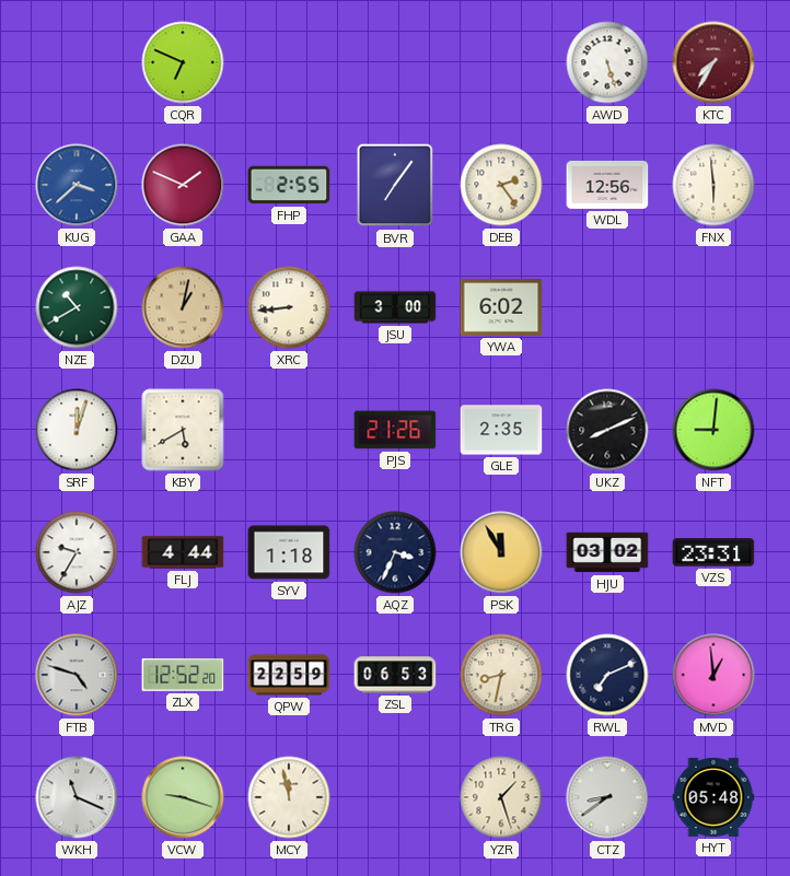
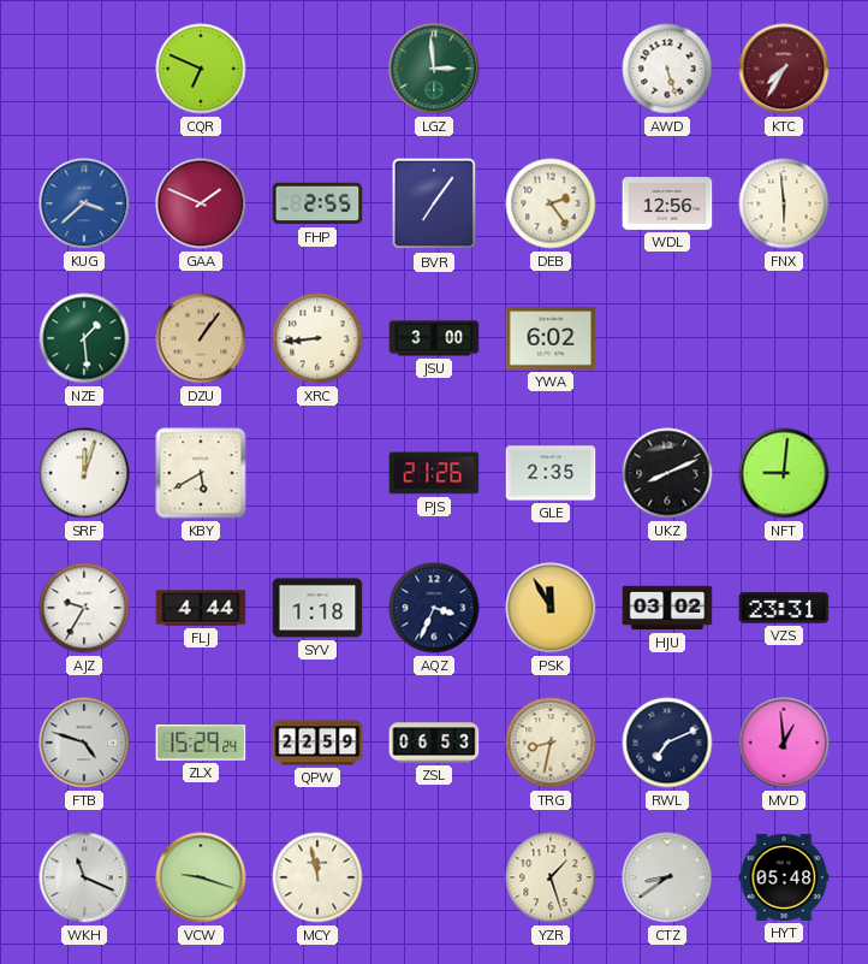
LGZ: none -> 2:59
NZE: 10:40 -> 1:29
DZU: 1:02 -> 1:06
ZLX: 12:52 -> 15:29
